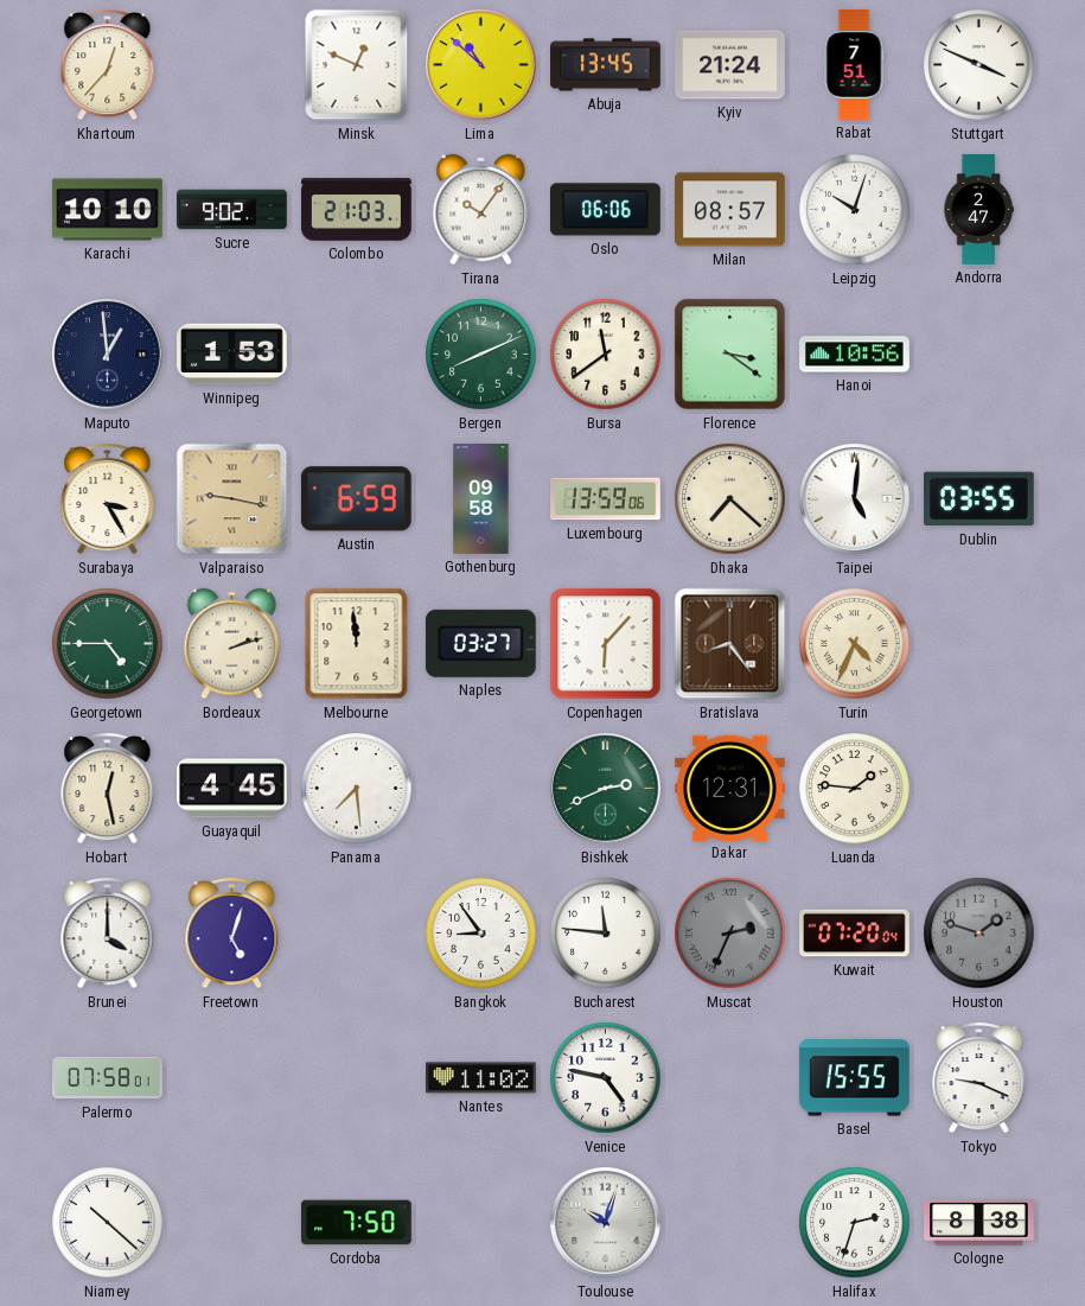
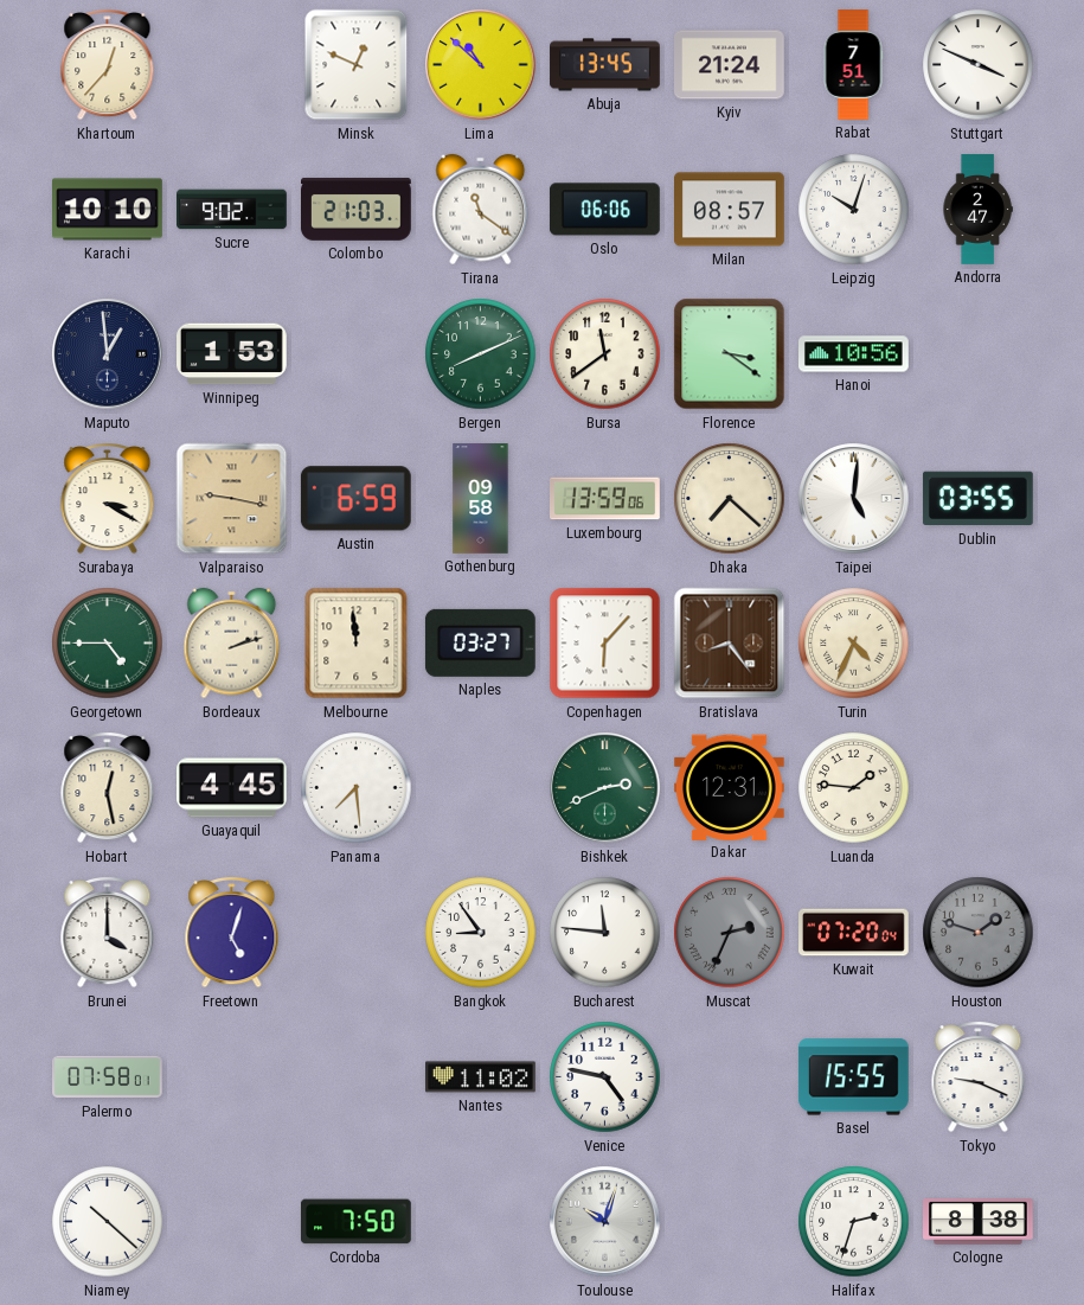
Tirana: 10:06 -> 11:21
Surabaya: 3:25 -> 3:20
